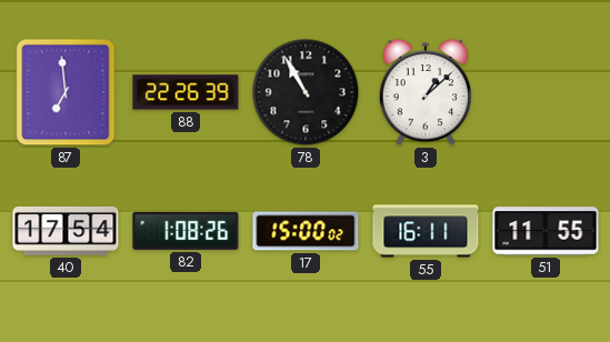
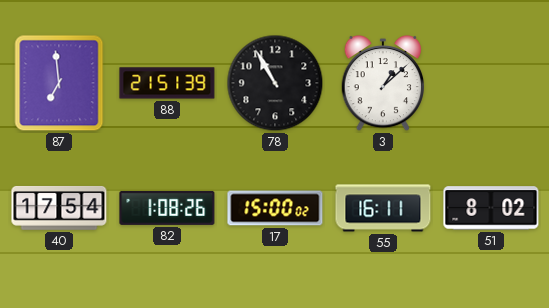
88: 22:26 -> 21:51
51: 11:55 -> 8:02
